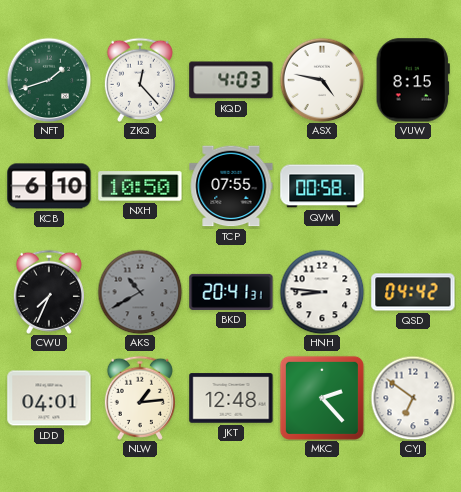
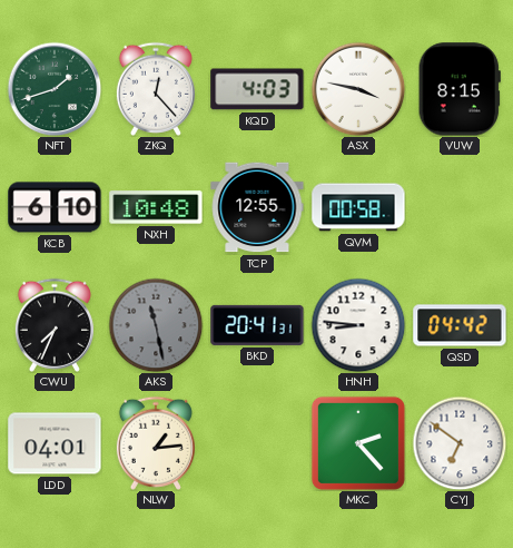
ASX: 4:47 -> 3:47
NXH: 10:50 -> 10:48
TCP: 07:55 -> 12:55
AKS: 10:40 -> 11:28
JKT: 12:48 -> none
